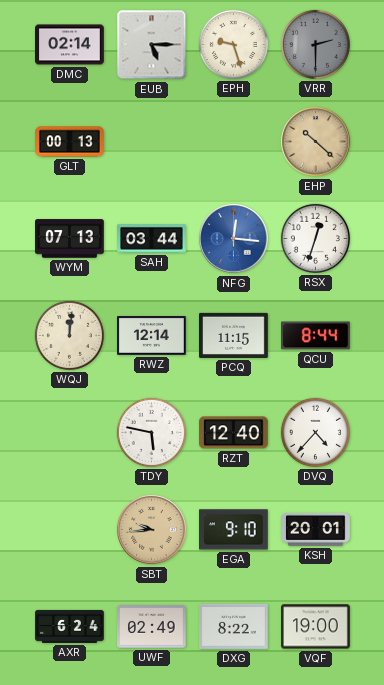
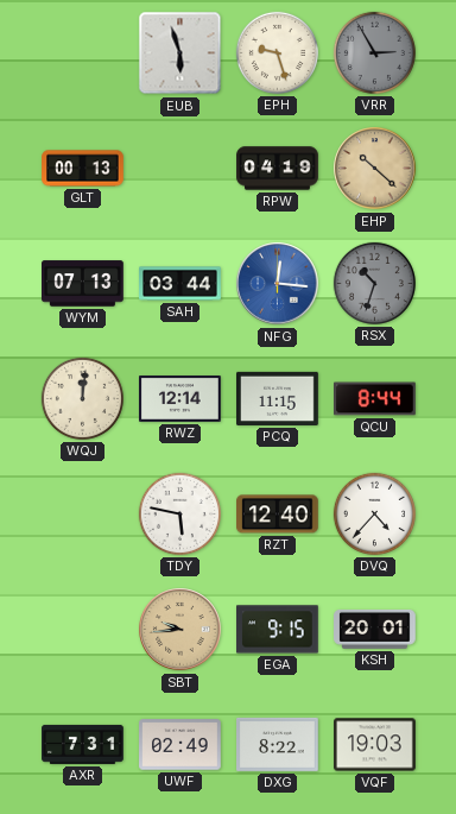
DMC: 02:14 -> none
EUB: 5:15 -> 5:57
VRR: 2:30 -> 2:55
RPW: none -> 04:19
RSX: 12:33 -> 10:33
RSX dial: white -> grey
EGA: 9:10 -> 9:15
AXR: 6:24 -> 7:31
VQF: 19:00 -> 19:03
